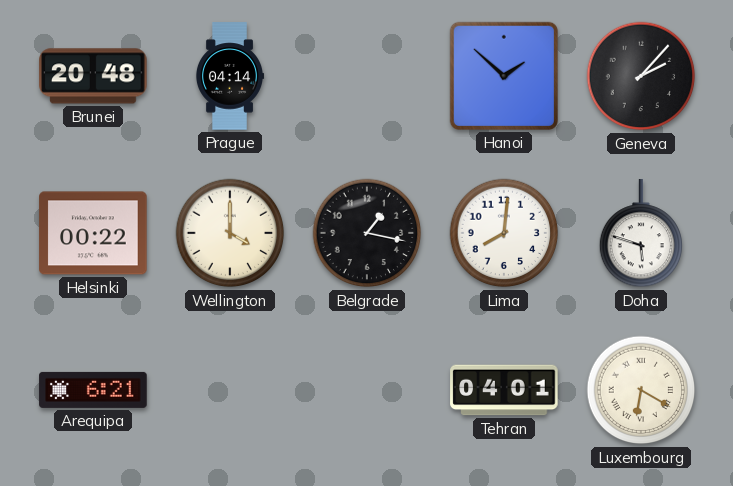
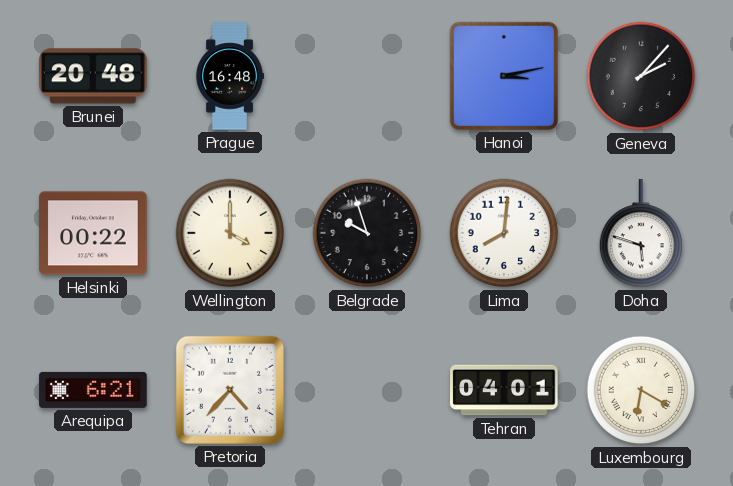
Prague: 04:14 -> 16:48
Hanoi: 1:52 -> 3:13
Belgrade: 1:17 -> 9:57
Pretoria: none -> 4:37
